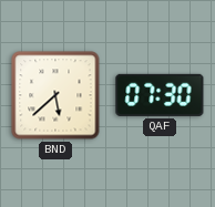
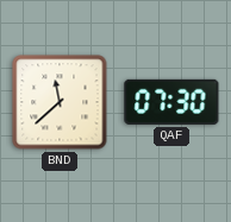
BND: 5:38 -> 11:38
